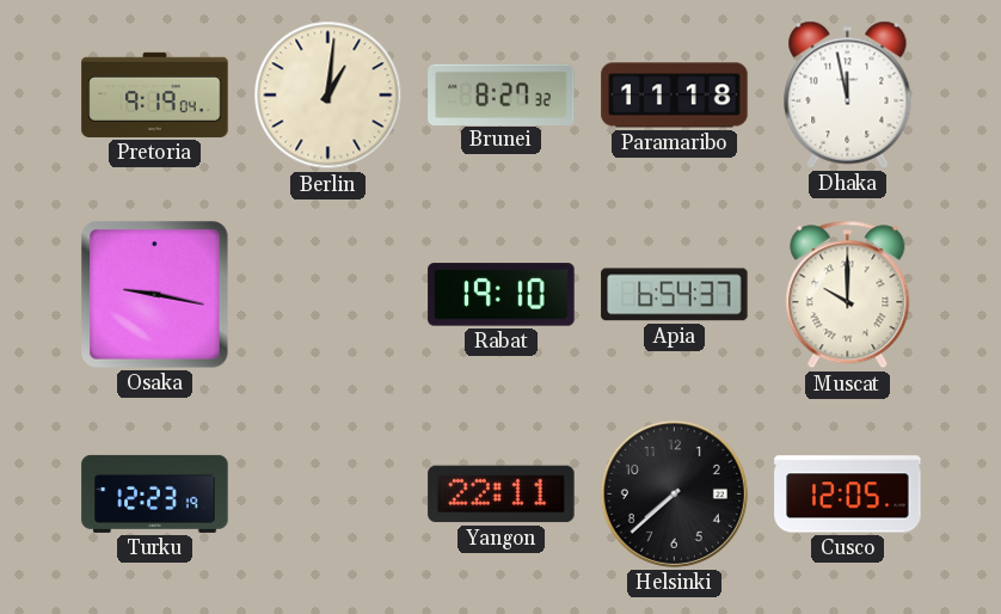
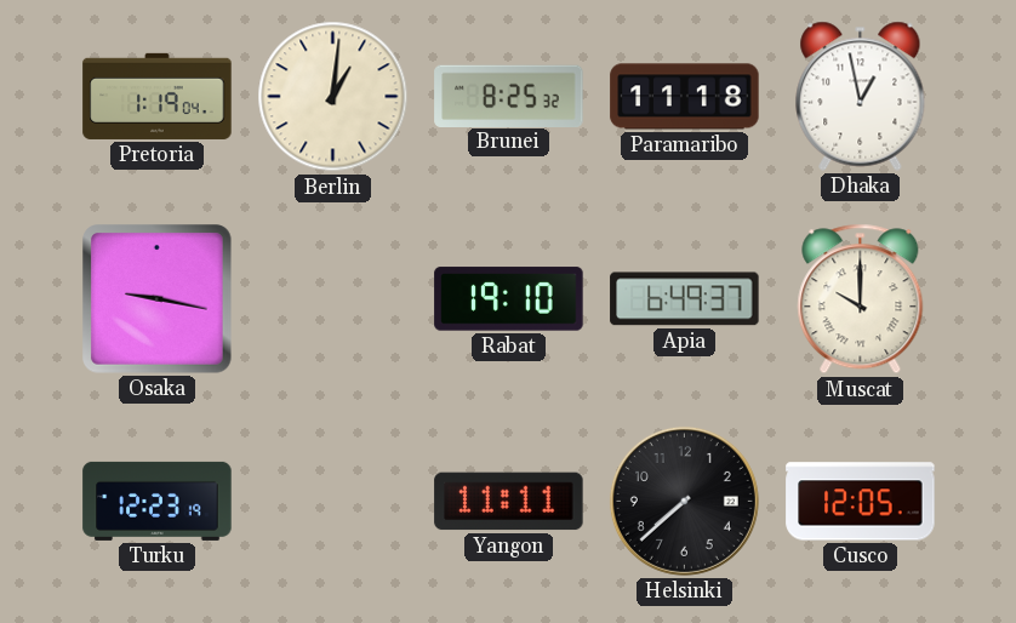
Pretoria: 9:19 -> 1:19
Brunei: 8:27 -> 8:25
Dhaka: 11:58 -> 12:58
Apia: 6:54 -> 6:49
Yangon: 22:11 -> 11:11
